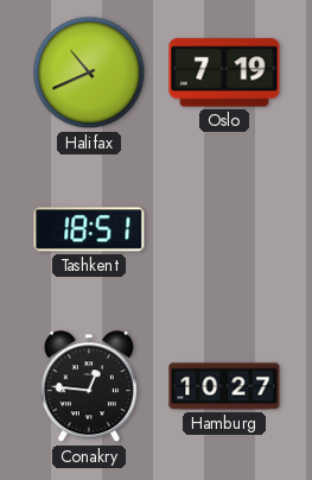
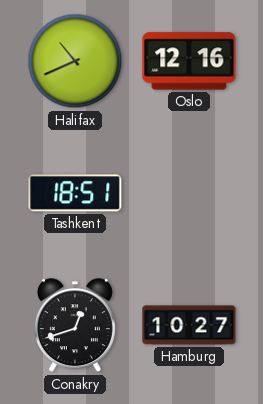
Oslo: 7:19 -> 12:16
Conakry: 12:46 -> 12:42
